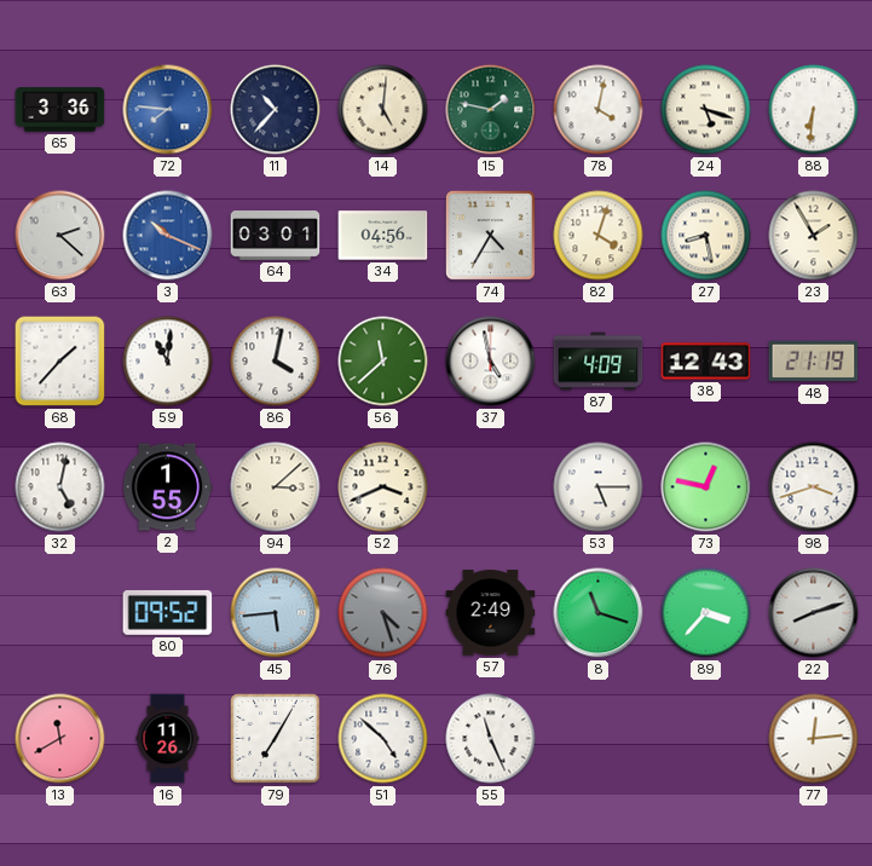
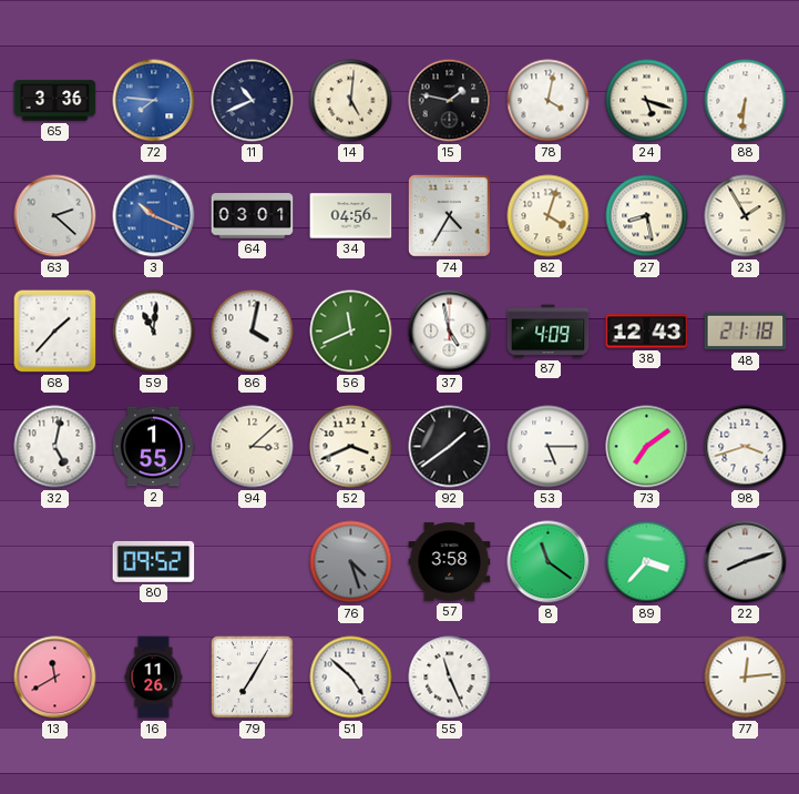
11: 10:37 -> 10:41
15 dial: green -> black
56: 11:38 -> 11:41
48: 21:19 -> 21:18
92: none -> 1:39
73: 12:47 -> 7:09
45: 5:44 -> none
57: 2:49 -> 3:58
8: 11:18 -> 11:21
